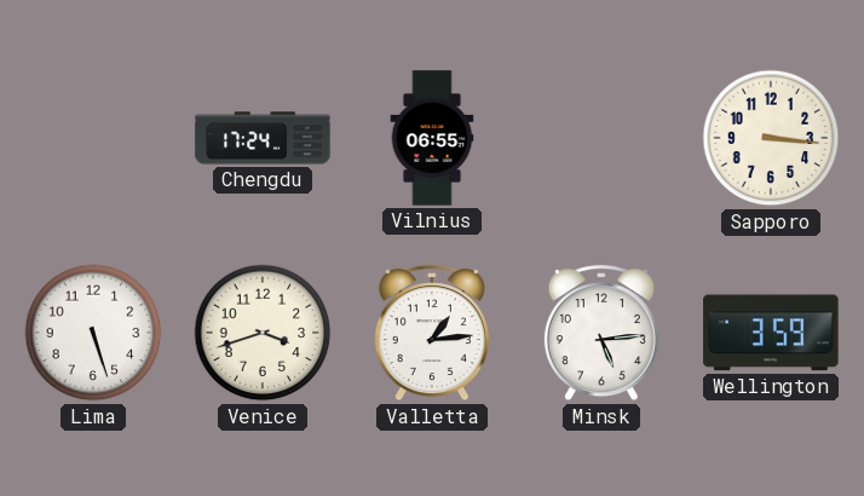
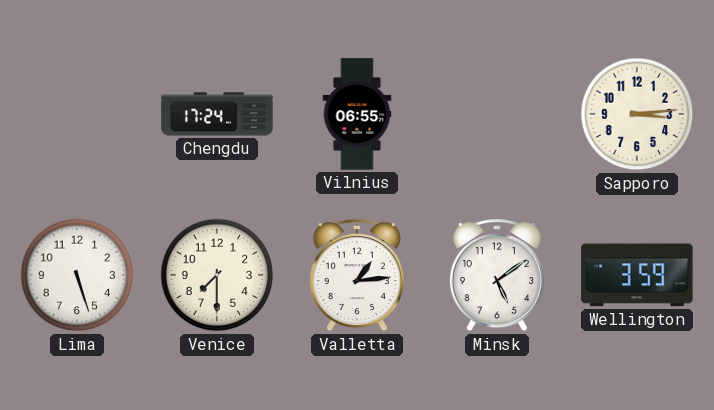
Sapporo: 3:16 -> 3:14
Venice: 3:42 -> 7:30
Minsk: 5:14 -> 5:09
